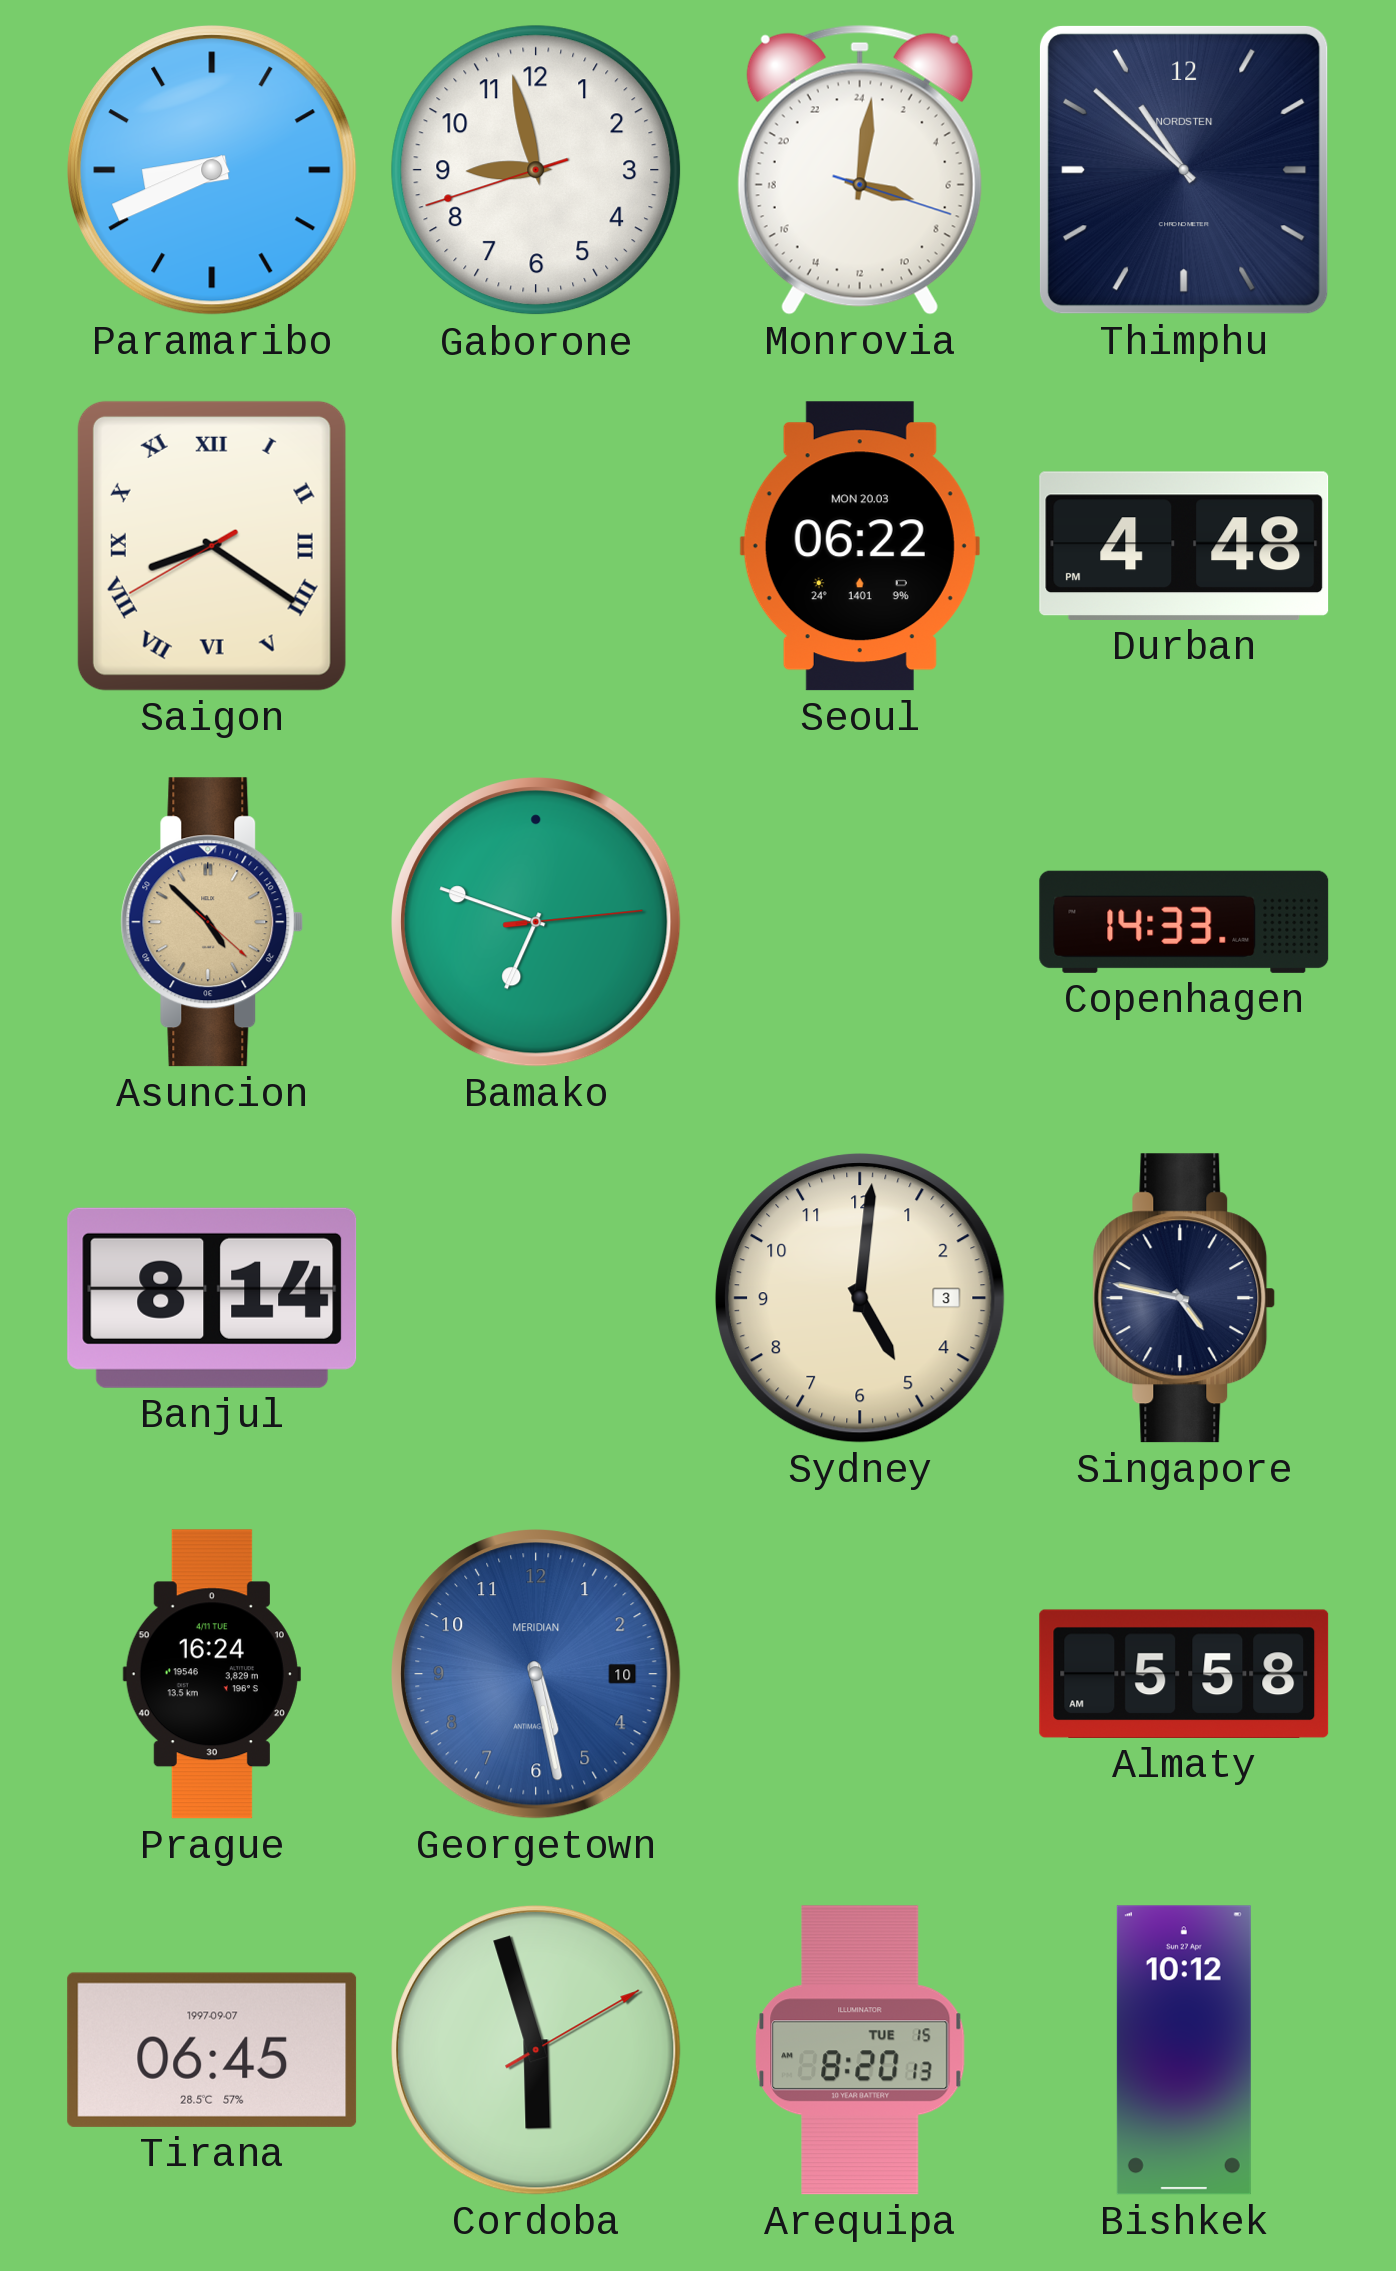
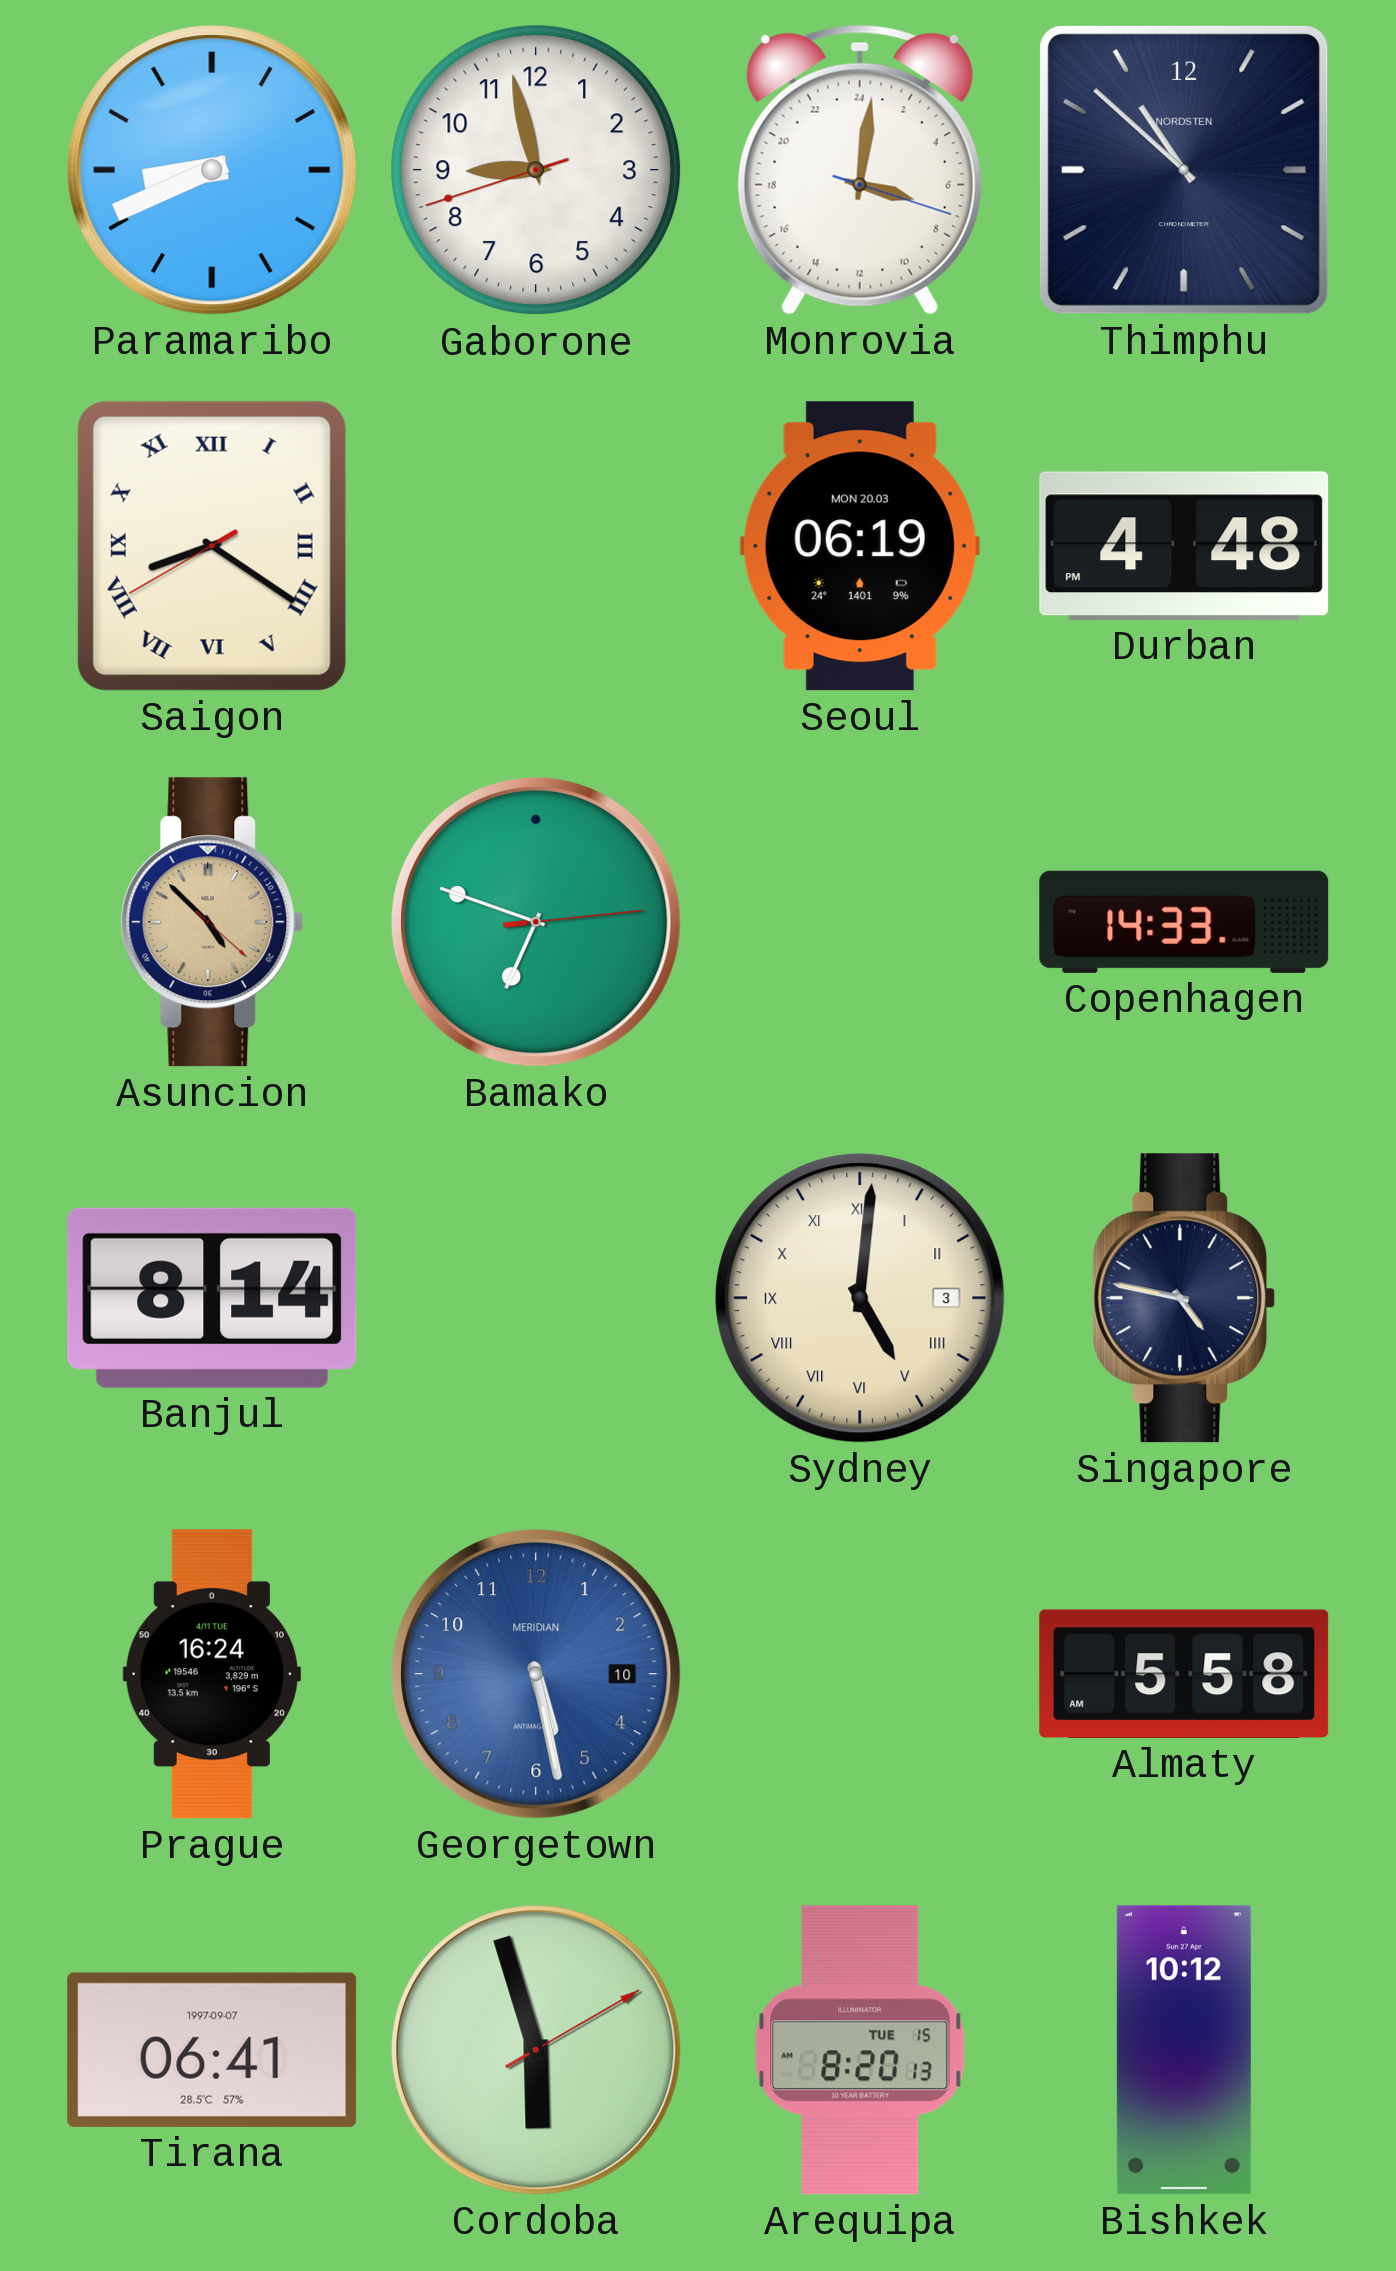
Seoul: 06:22 -> 06:19
Sydney numerals: Arabic -> Roman
Tirana: 06:45 -> 06:41
